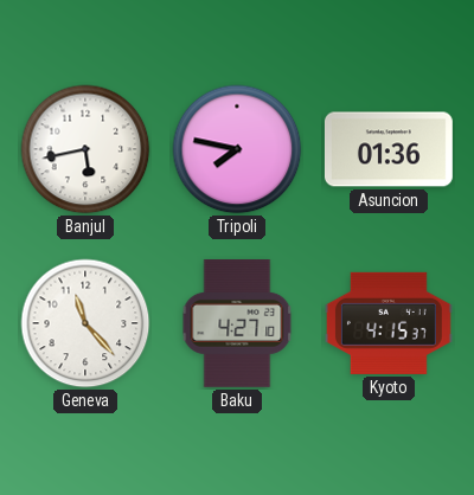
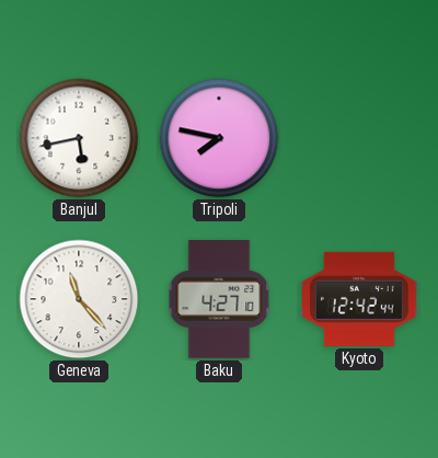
Asuncion: 01:36 -> none
Kyoto: 4:15 -> 12:42
